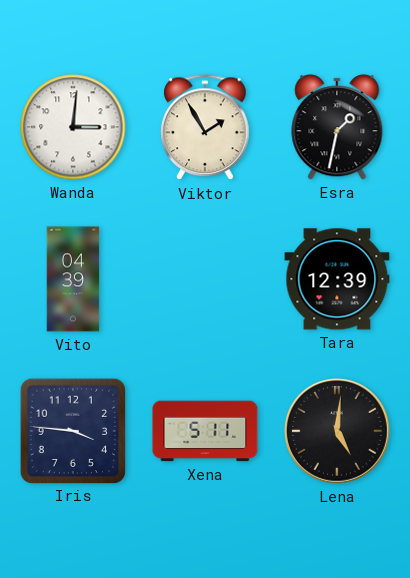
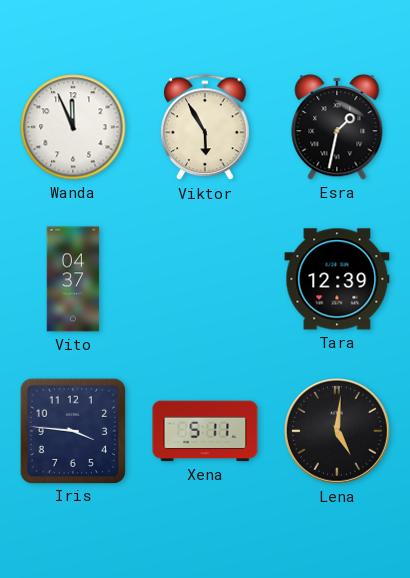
Wanda: 3:01 -> 11:56
Viktor: 1:55 -> 5:55
Vito: 04:39 -> 04:37
